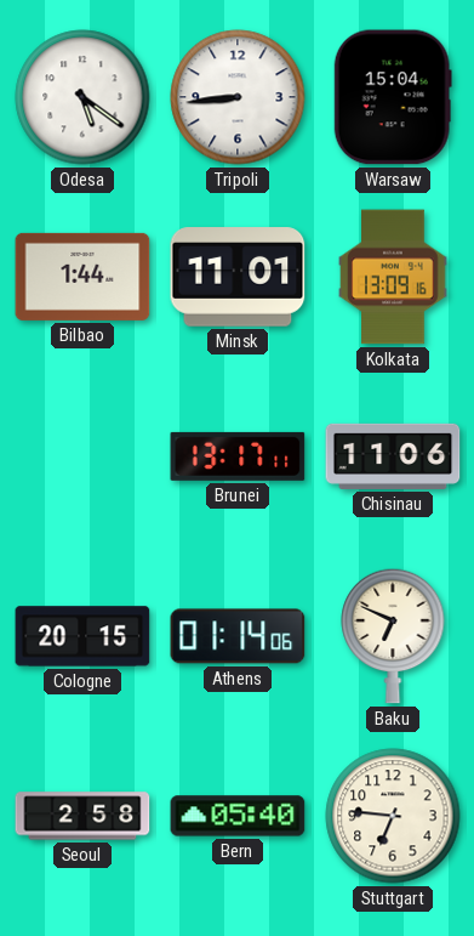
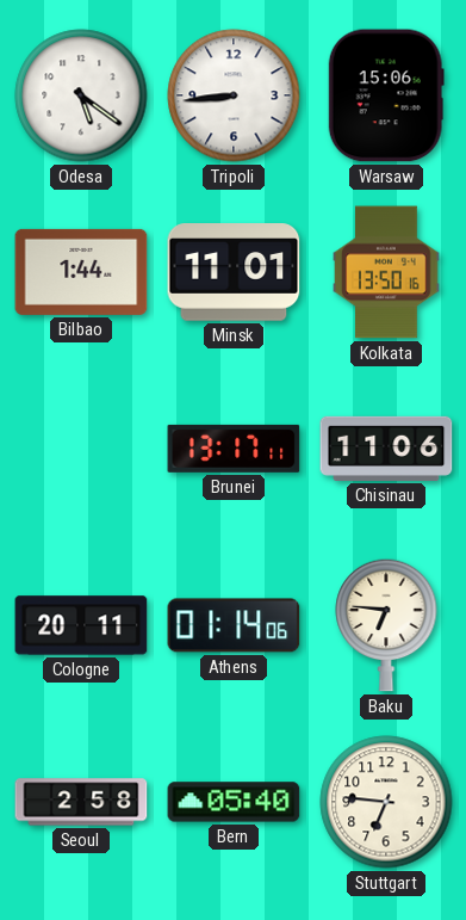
Warsaw: 15:04 -> 15:06
Kolkata: 13:09 -> 13:50
Cologne: 20:15 -> 20:11
Baku: 6:49 -> 6:46
